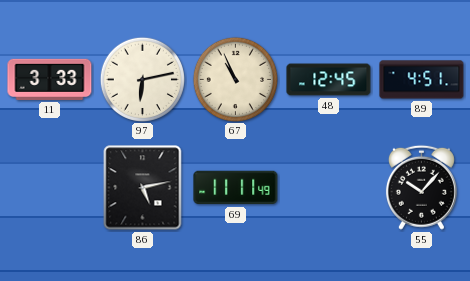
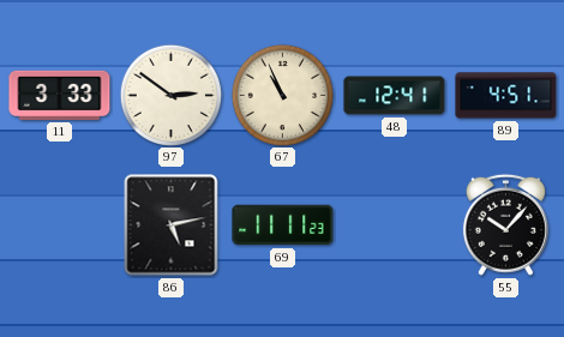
97: 6:13 -> 2:51
48: 12:45 -> 12:41
69: 11:11:49 -> 11:11:23
